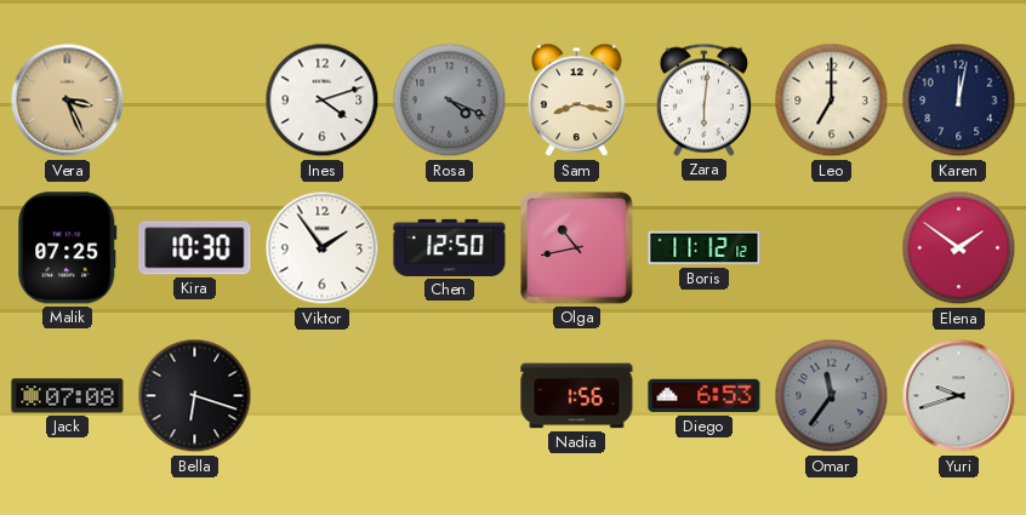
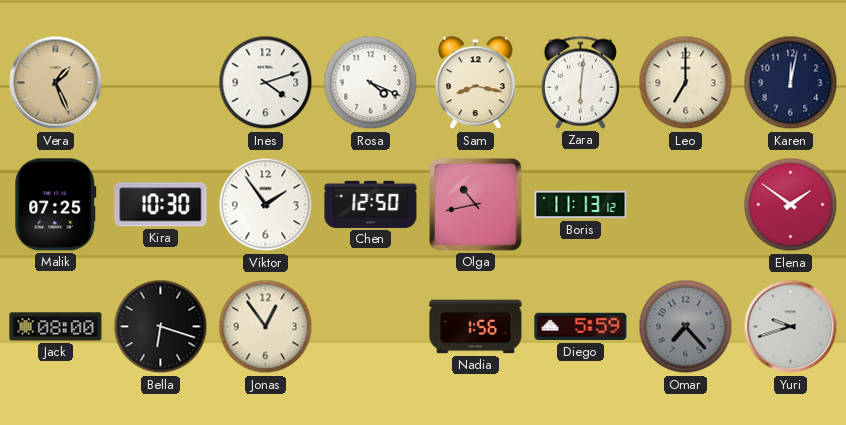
Vera: 3:26 -> 1:26
Rosa dial: grey -> white
Boris: 11:12 -> 11:13
Jack: 07:08 -> 08:00
Jonas: none -> 12:54
Diego: 6:53 -> 5:59
Omar: 11:36 -> 7:23
